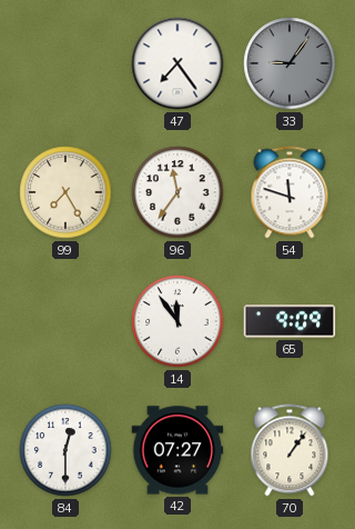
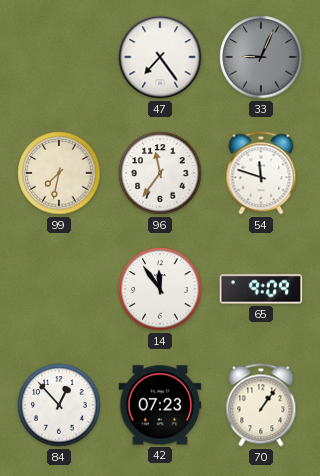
33: 9:06 -> 9:04
99: 7:25 -> 7:32
84: 12:30 -> 12:53
42: 07:27 -> 07:23
